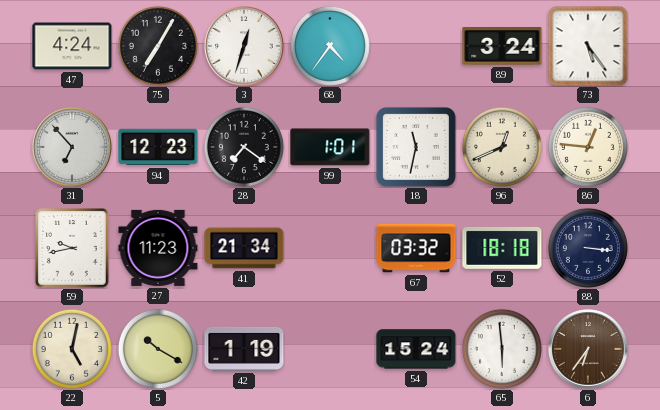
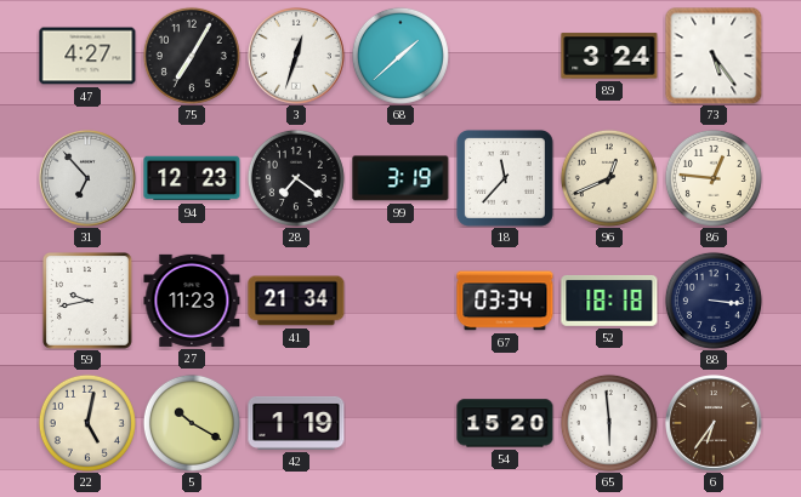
47: 4:24 -> 4:27
68: 4:36 -> 1:38
99: 1:01 -> 3:19
18: 11:32 -> 11:37
67: 03:32 -> 03:34
54: 15:24 -> 15:20
